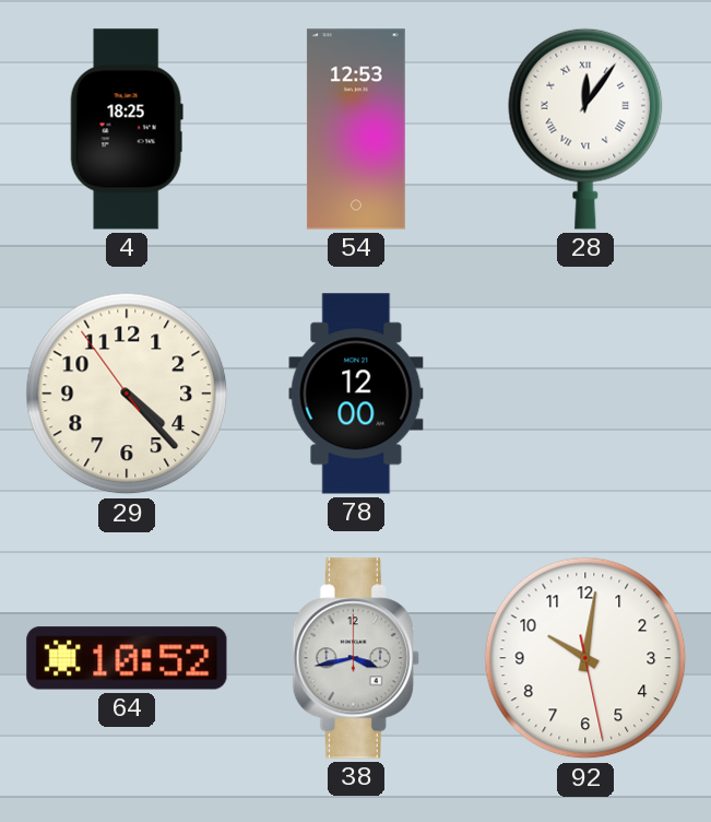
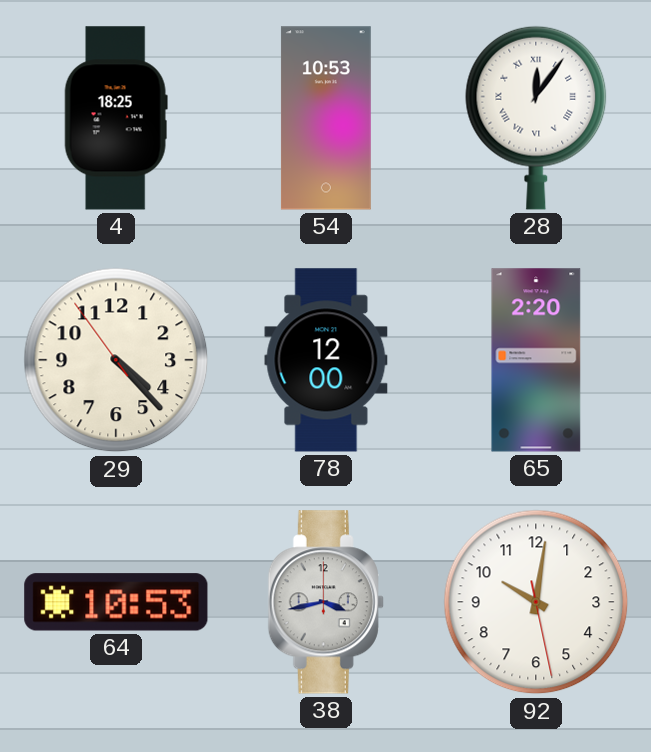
54: 12:53 -> 10:53
65: none -> 2:20
64: 10:52 -> 10:53
